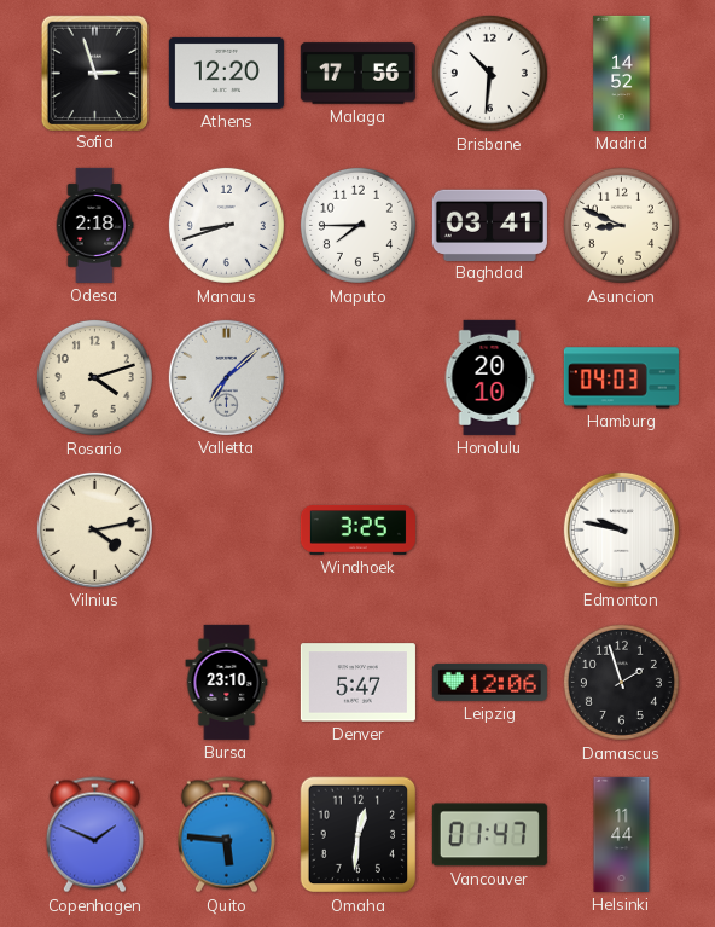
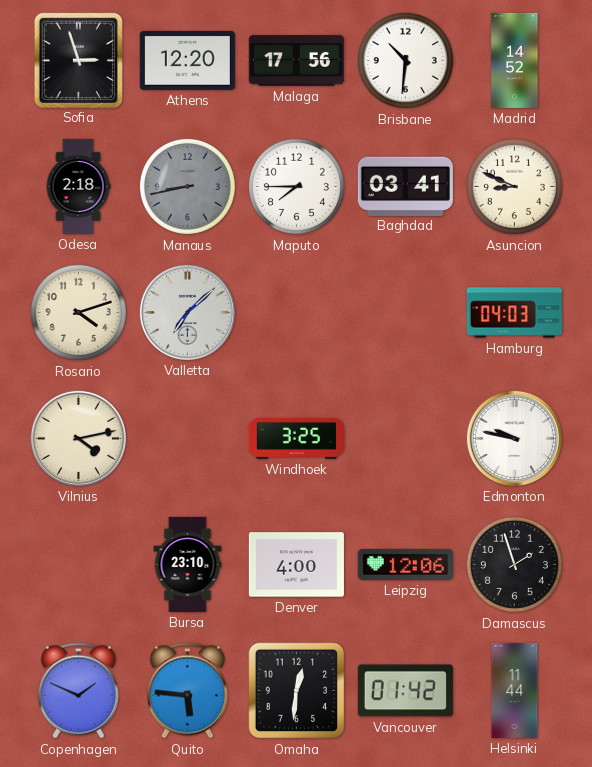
Manaus: 8:42 -> 8:43
Manaus dial: white -> grey
Honolulu: 20:10 -> none
Denver: 5:47 -> 4:00
Vancouver: 01:47 -> 01:42
